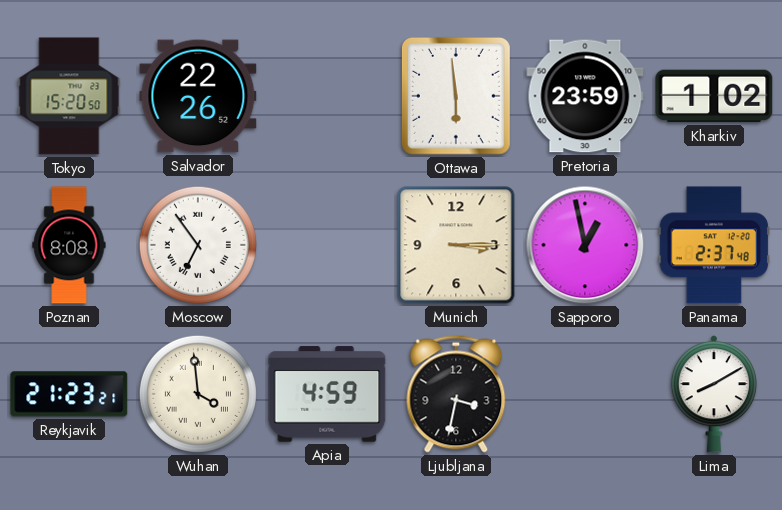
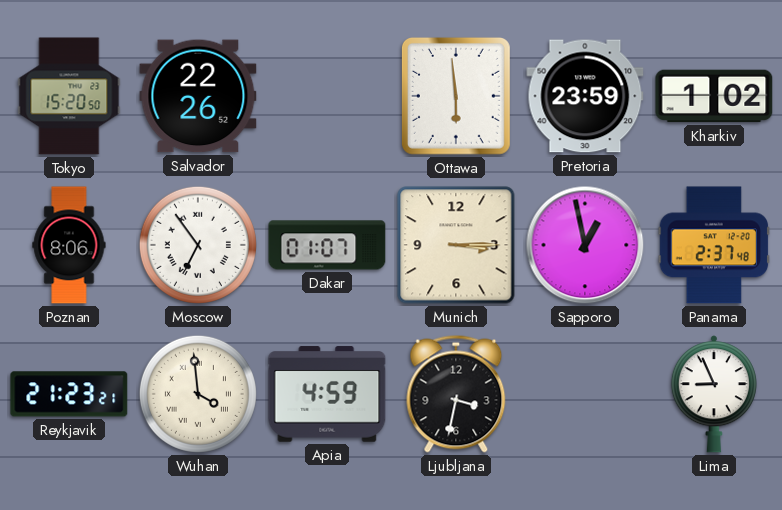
Poznan: 8:08 -> 8:06
Dakar: none -> 01:07
Lima: 8:10 -> 8:56
